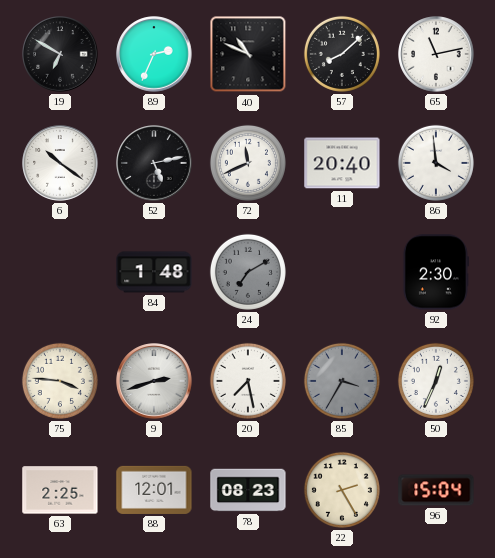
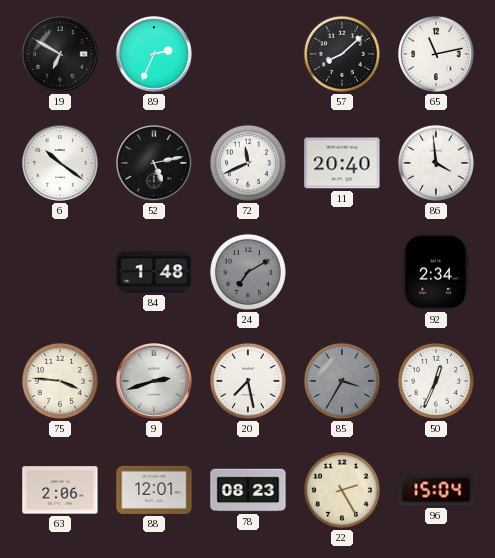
40: 10:49 -> none
92: 2:30 -> 2:34
63: 2:25 -> 2:06
